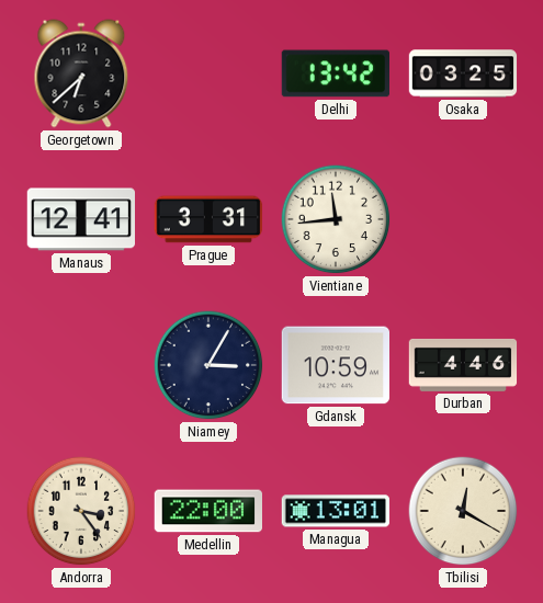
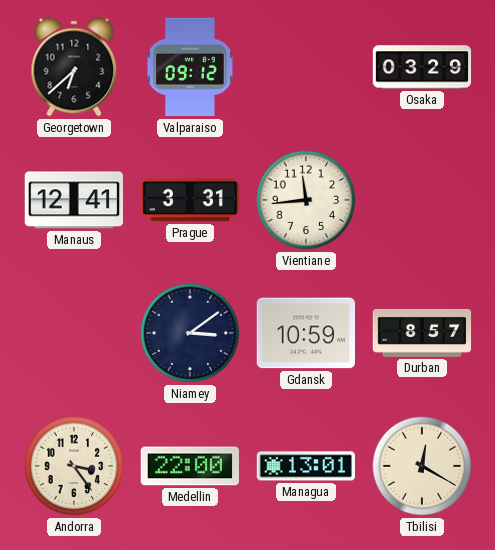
Valparaiso: none -> 09:12
Delhi: 13:42 -> none
Osaka: 03:25 -> 03:29
Niamey: 3:05 -> 3:09
Durban: 4:46 -> 8:57
